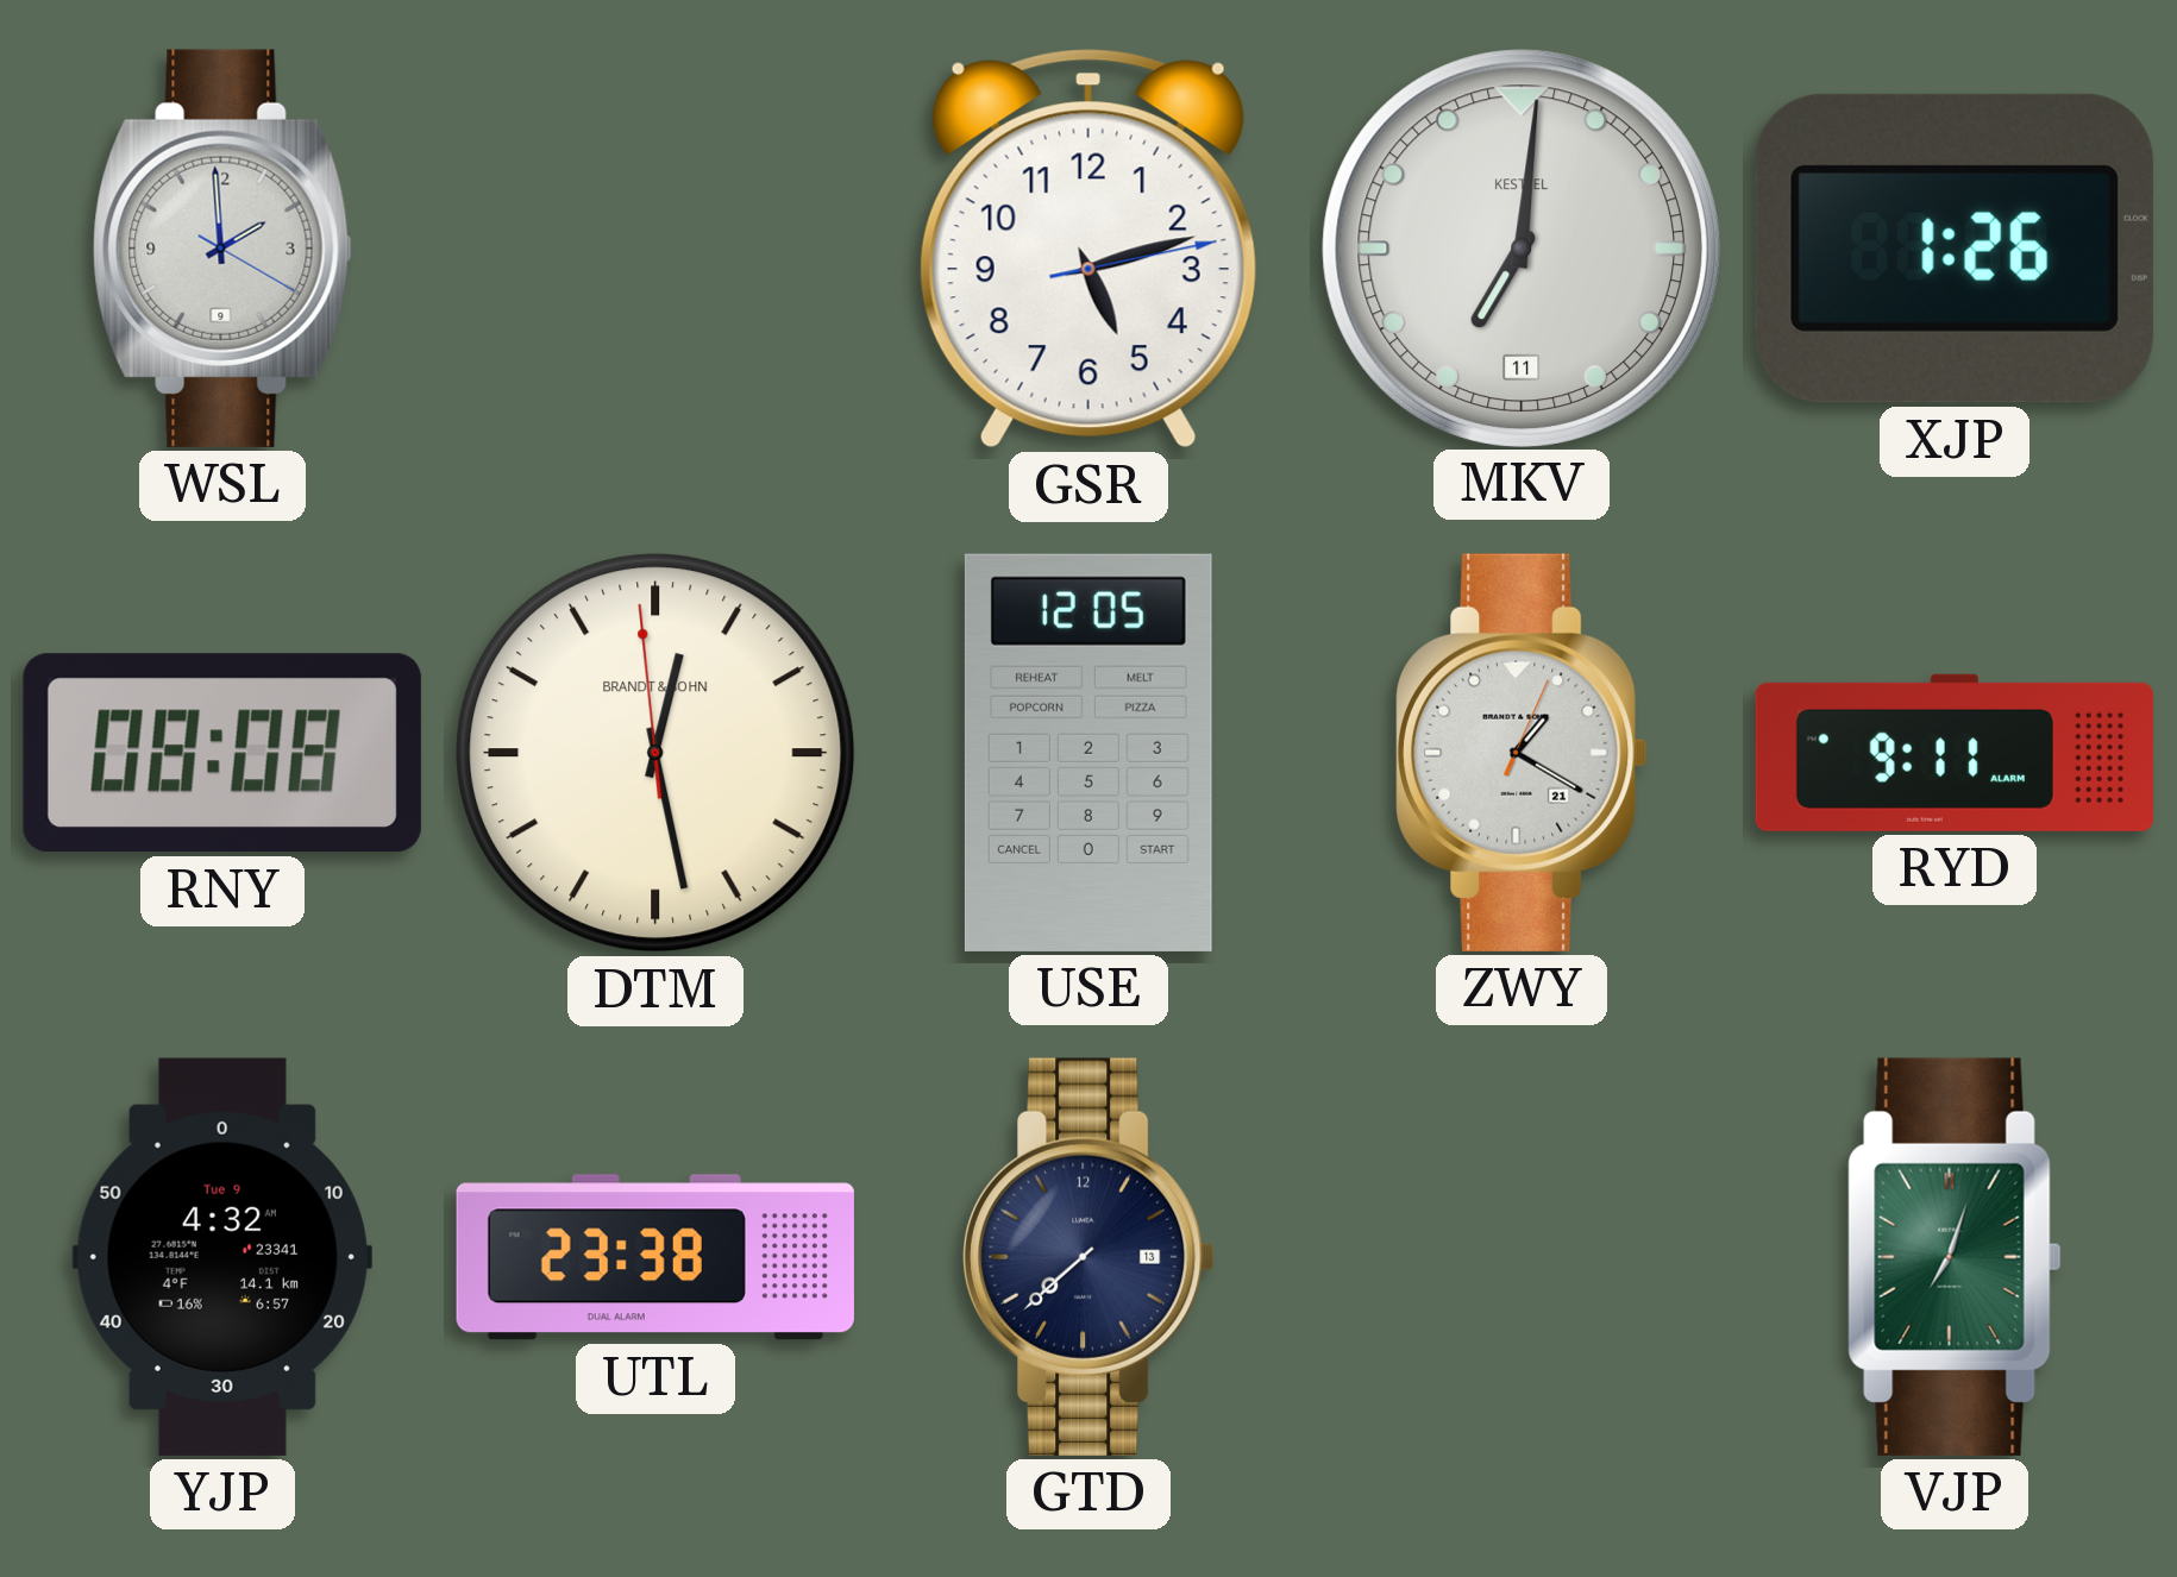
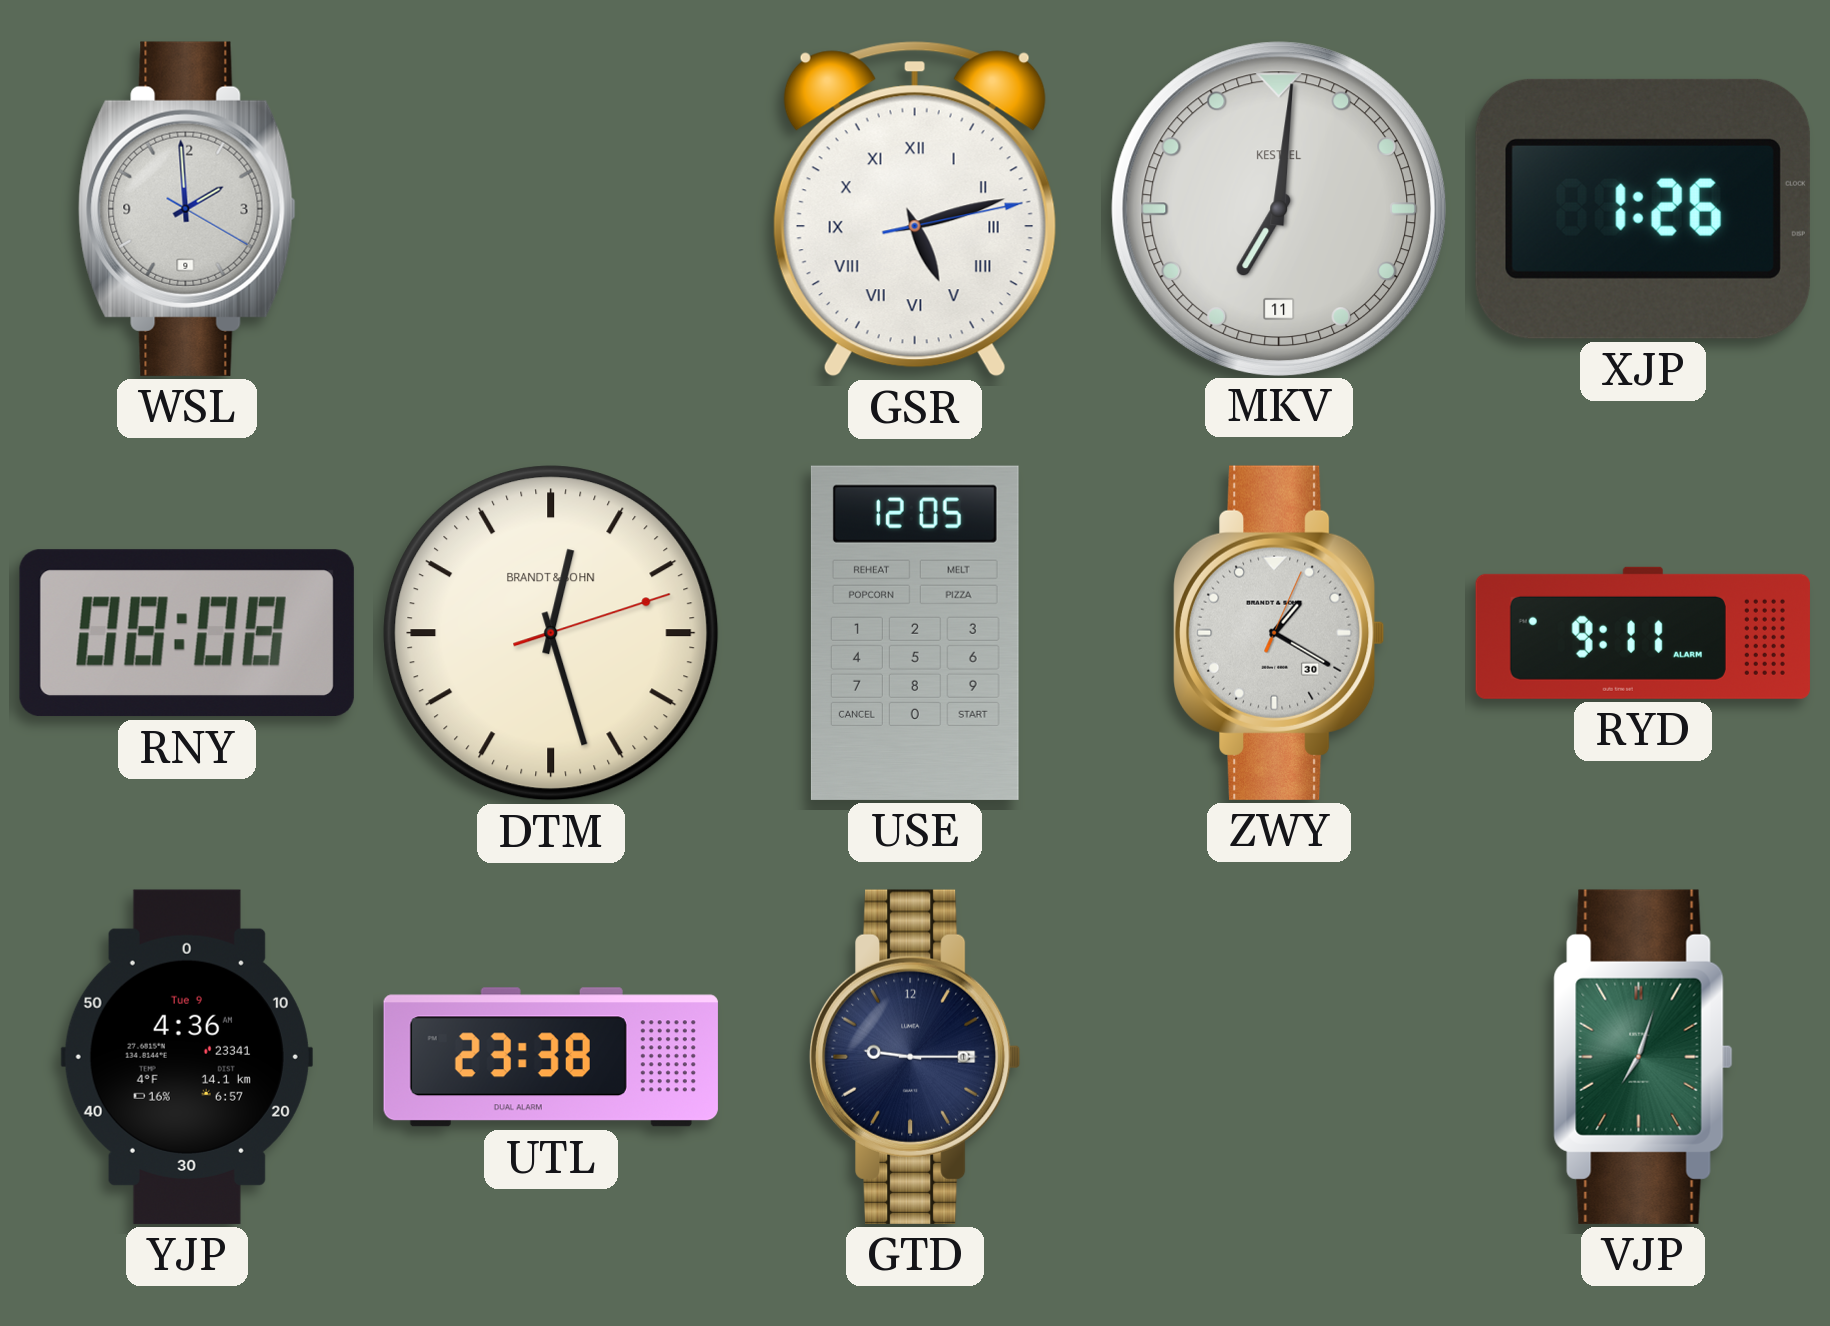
GSR numerals: Arabic -> Roman
DTM: 12:27:59 -> 12:27:12
ZWY date: 21 -> 30
YJP: 4:32 -> 4:36
GTD: 7:38 -> 9:15
